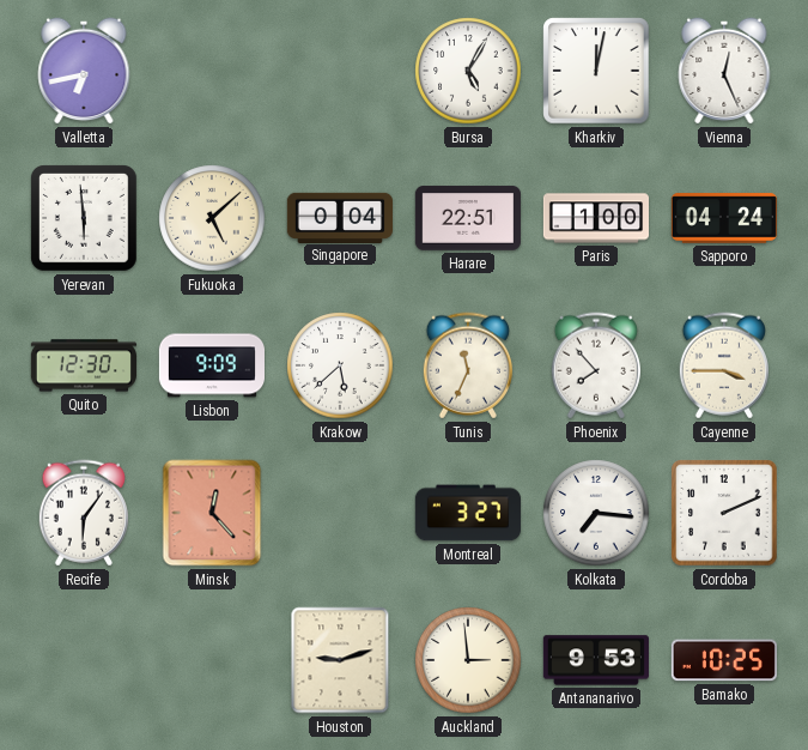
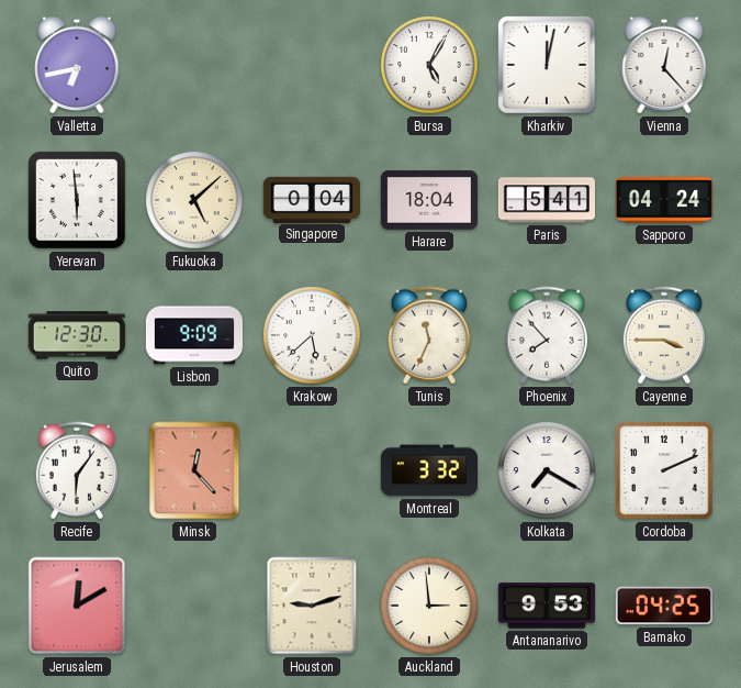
Vienna: 12:26 -> 12:23
Harare: 22:51 -> 18:04
Paris: 1:00 -> 5:41
Montreal: 3:27 -> 3:32
Kolkata: 7:16 -> 7:20
Jerusalem: none -> 12:10
Bamako: 10:25 -> 04:25
